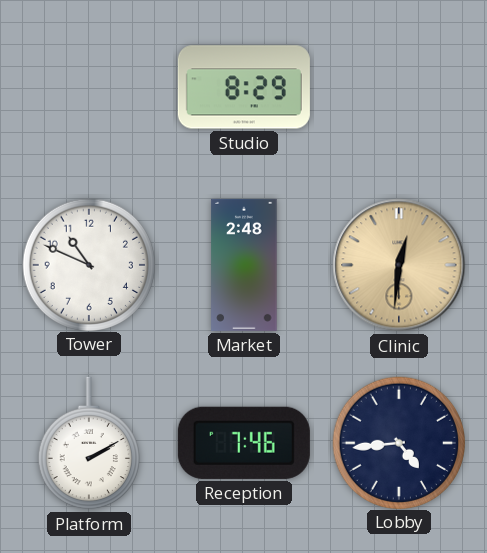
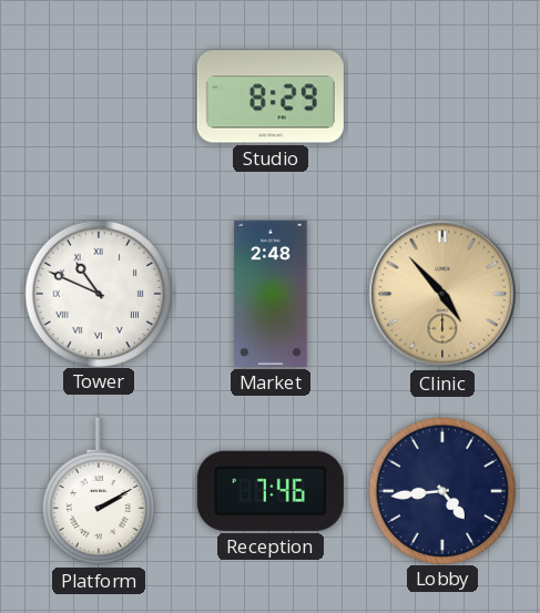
Tower numerals: Arabic -> Roman
Clinic: 12:31 -> 4:53
